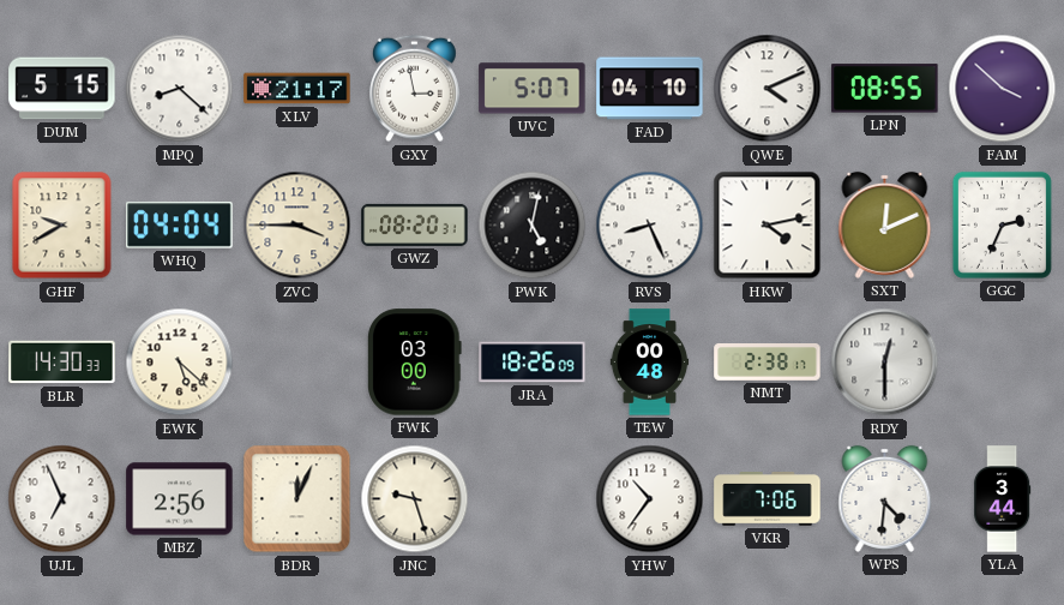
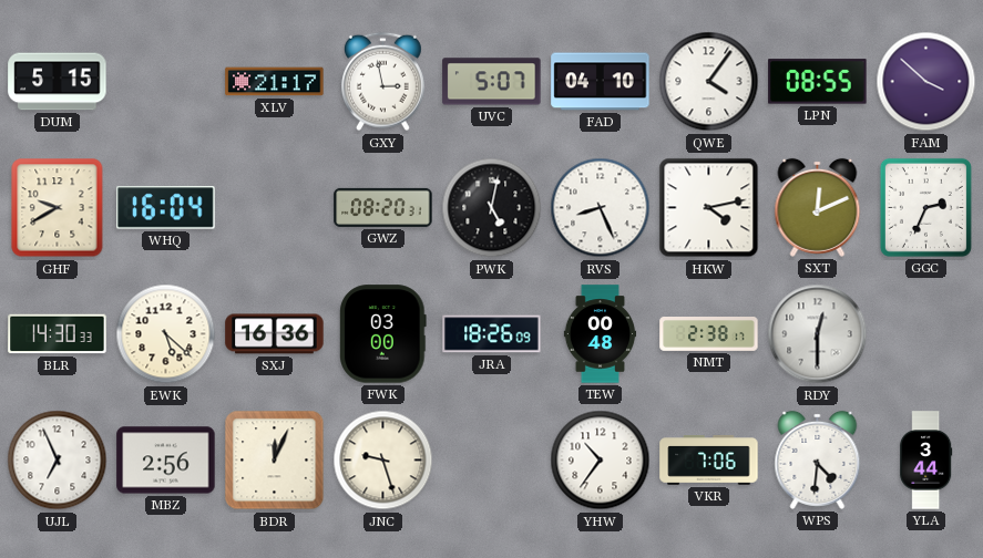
MPQ: 8:22 -> none
QWE: 4:11 -> 4:06
WHQ: 04:04 -> 16:04
ZVC: 3:45 -> none
SXJ: none -> 16:36
